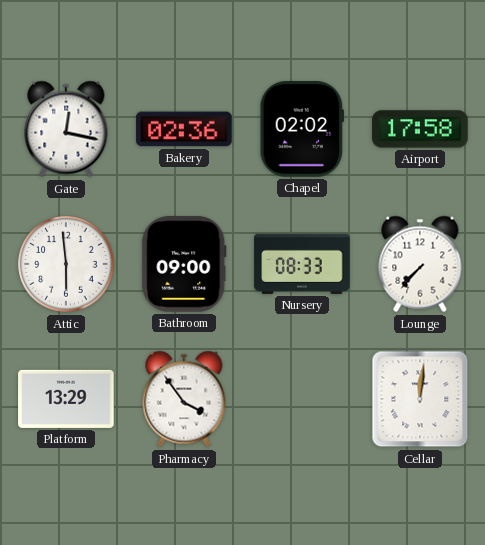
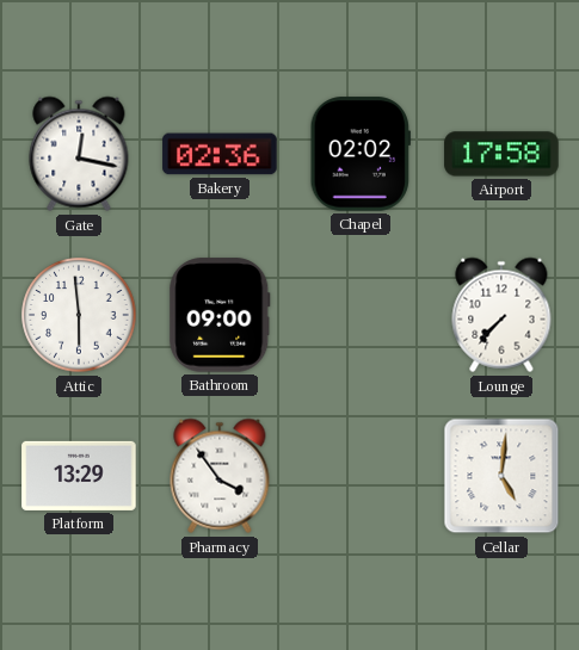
Nursery: 08:33 -> none
Cellar: 12:01 -> 5:01
